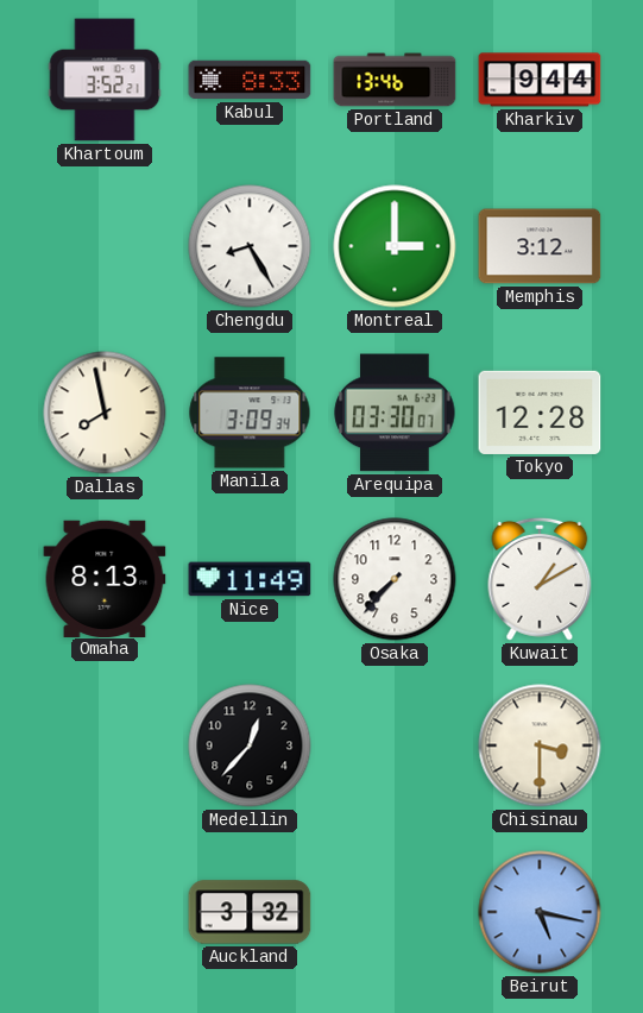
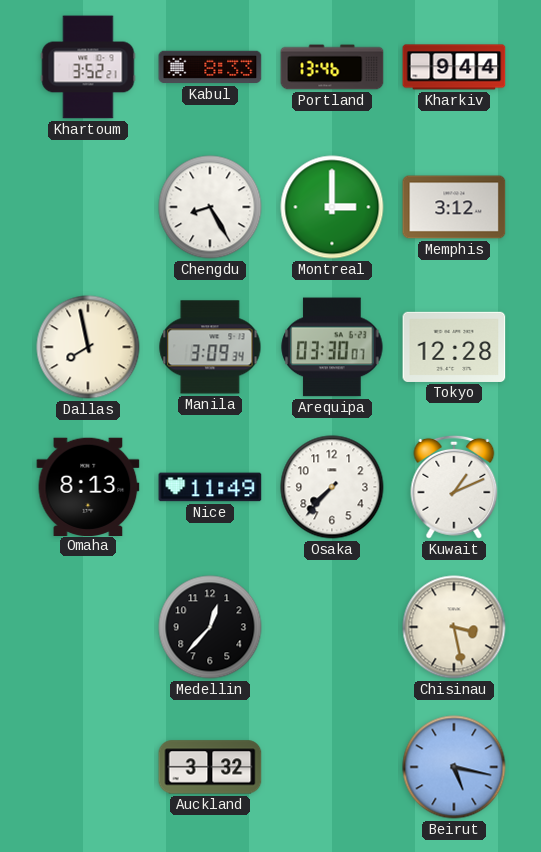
Kuwait: 1:10 -> 1:11
Chisinau: 3:30 -> 3:28
